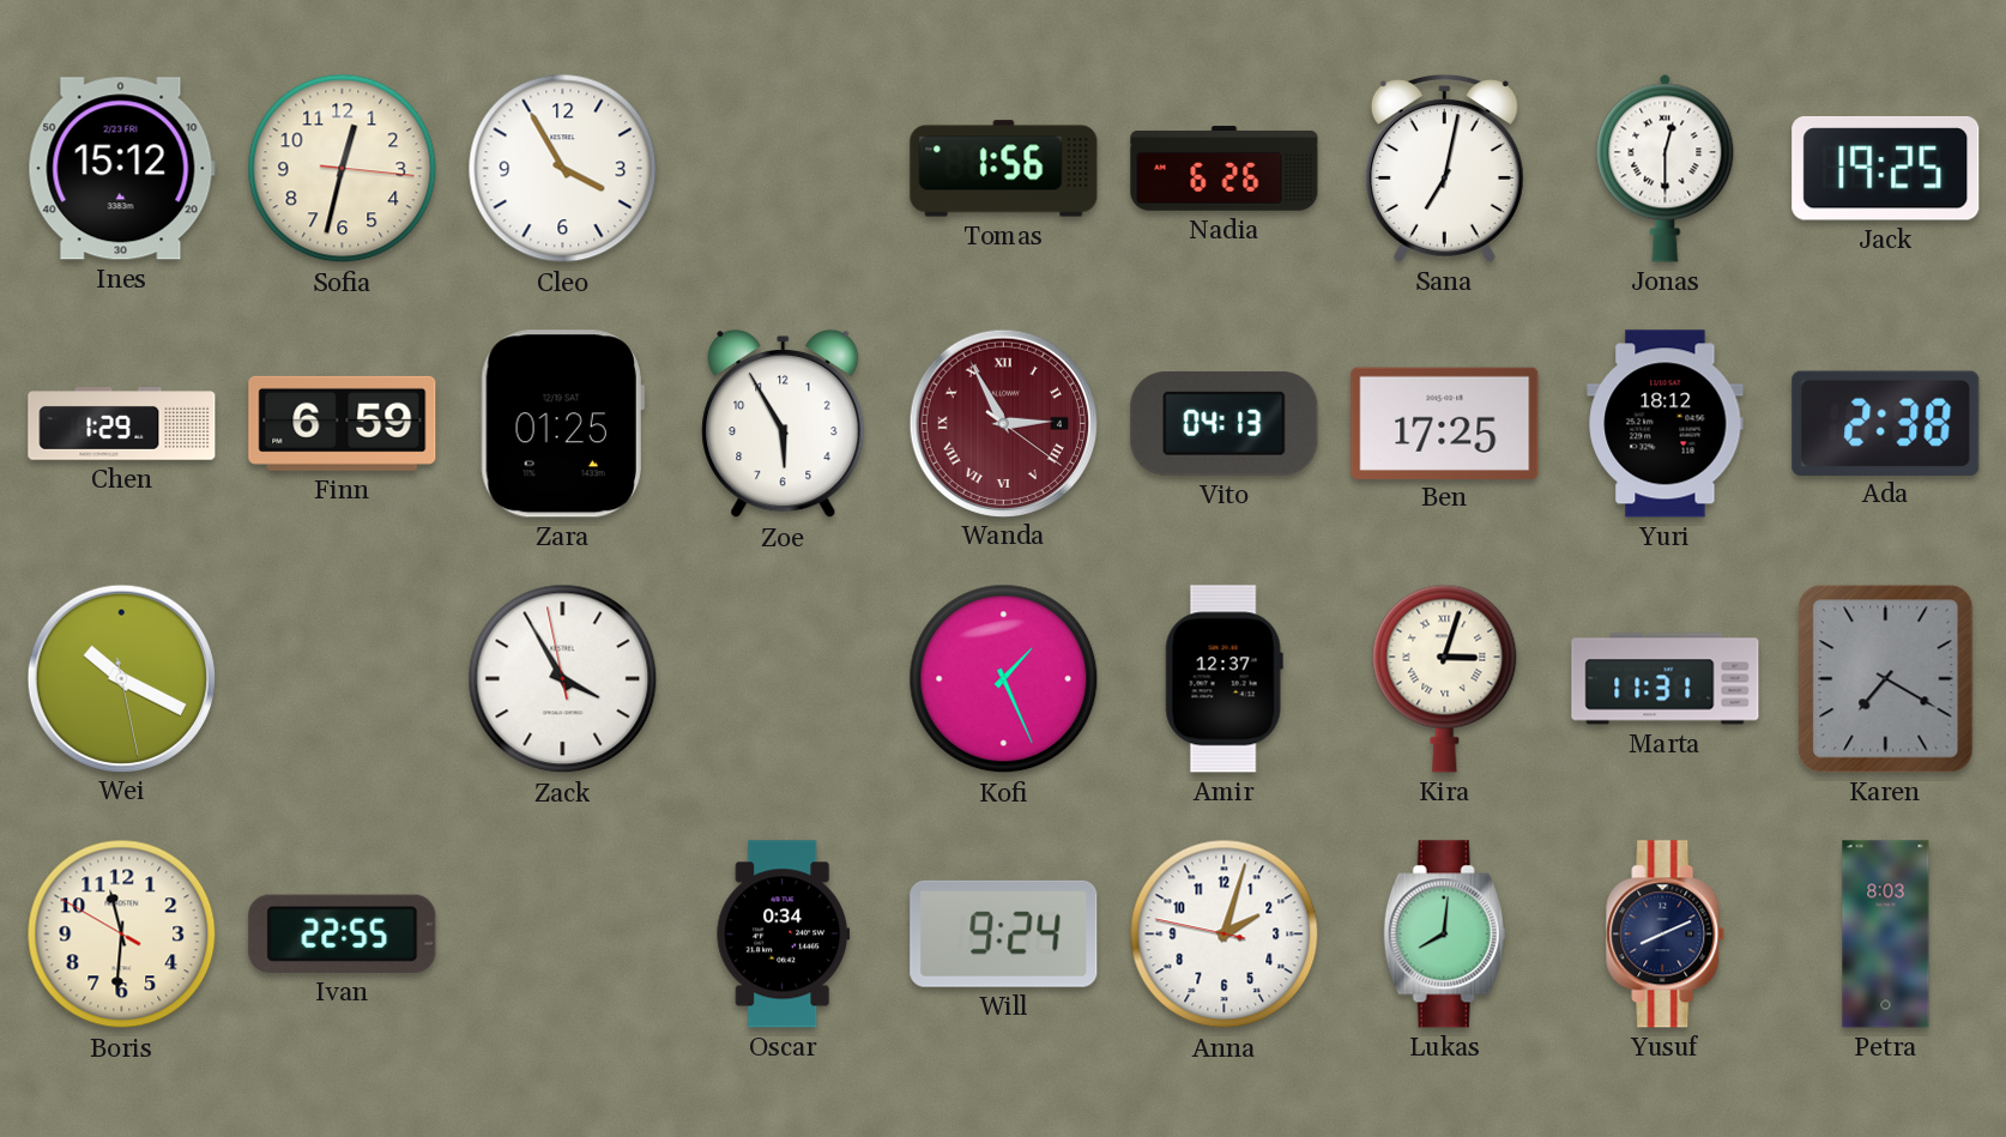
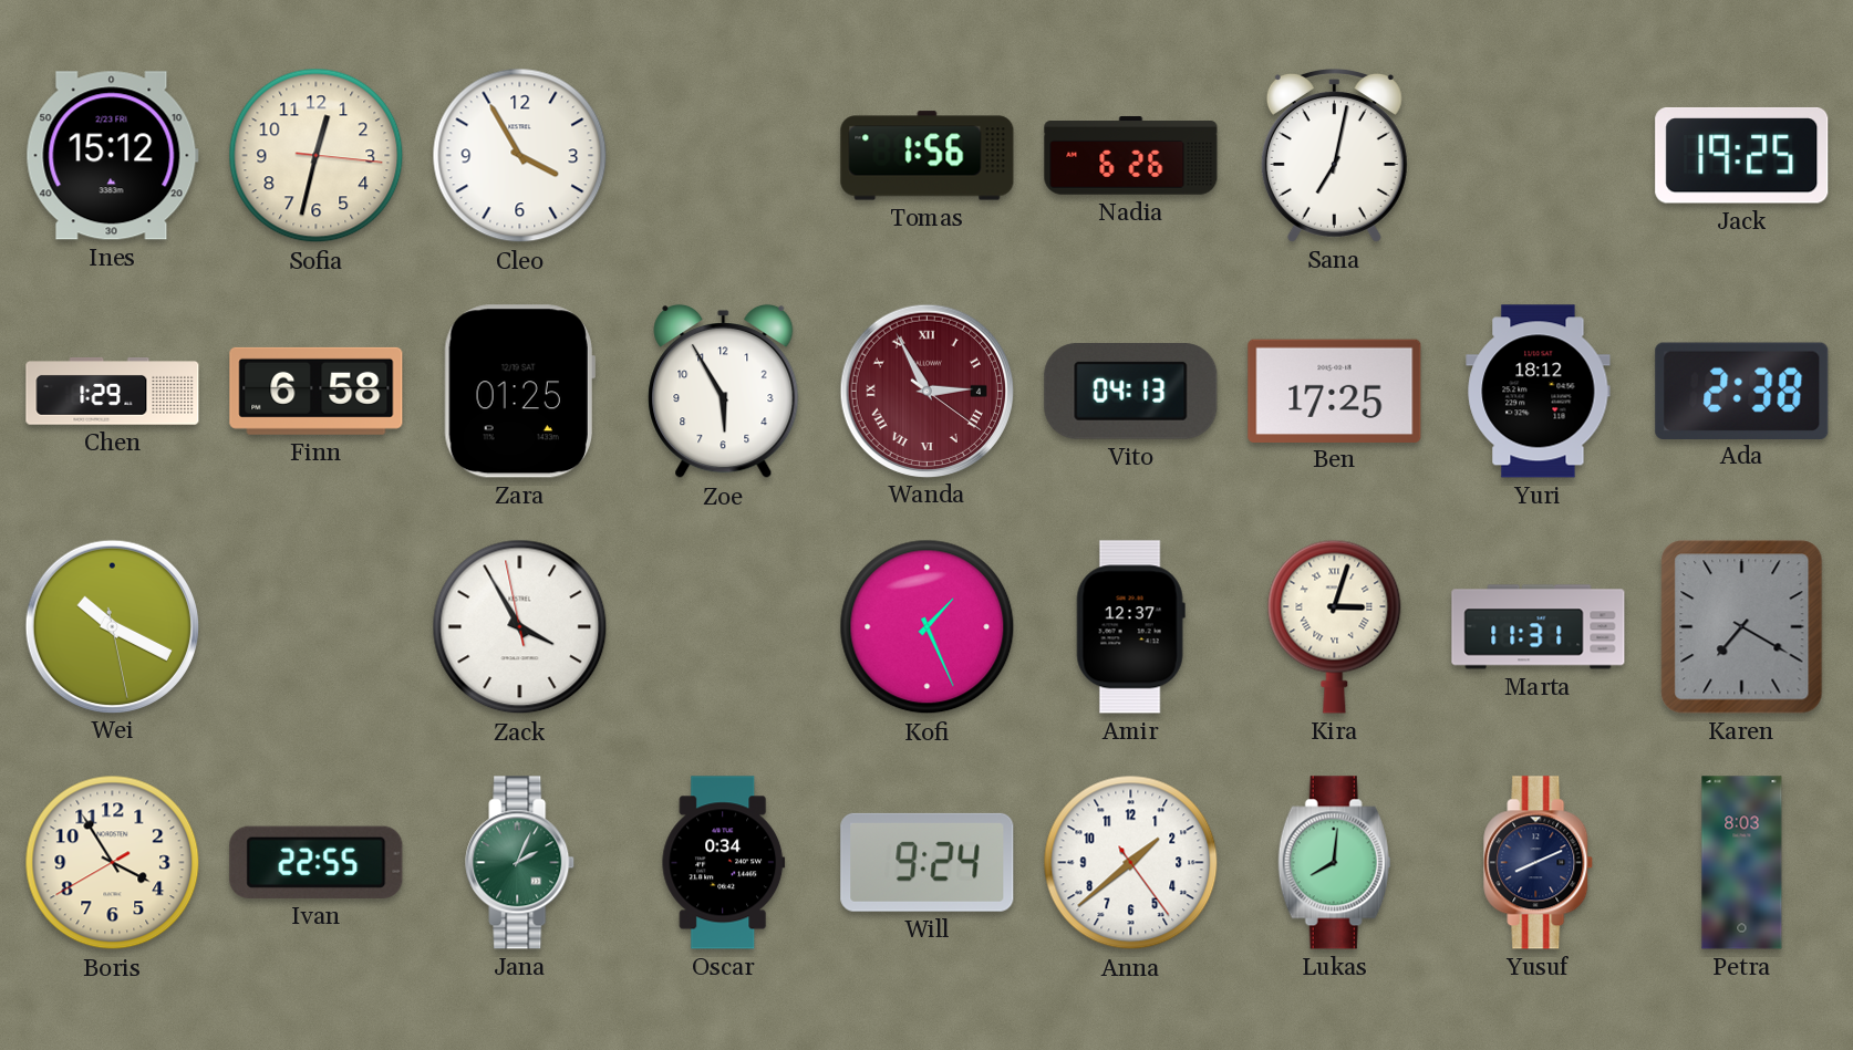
Jonas: 12:30 -> none
Finn: 6:59 -> 6:58
Boris: 11:30 -> 3:54
Jana: none -> 2:04
Anna: 2:02 -> 1:38
